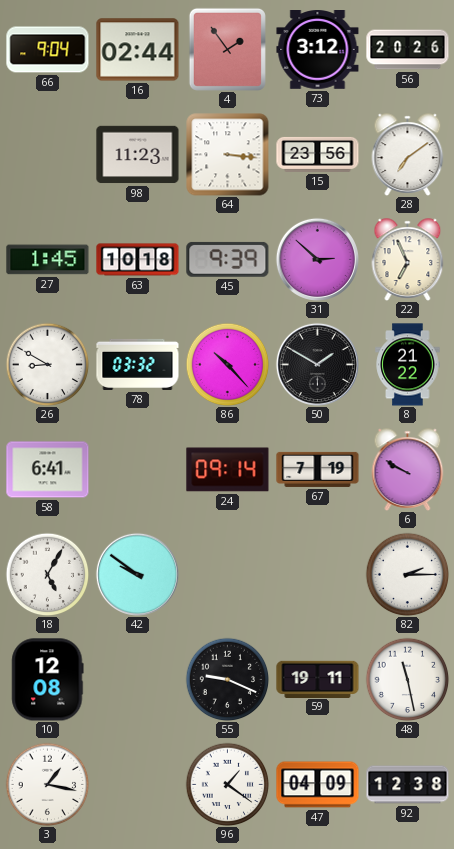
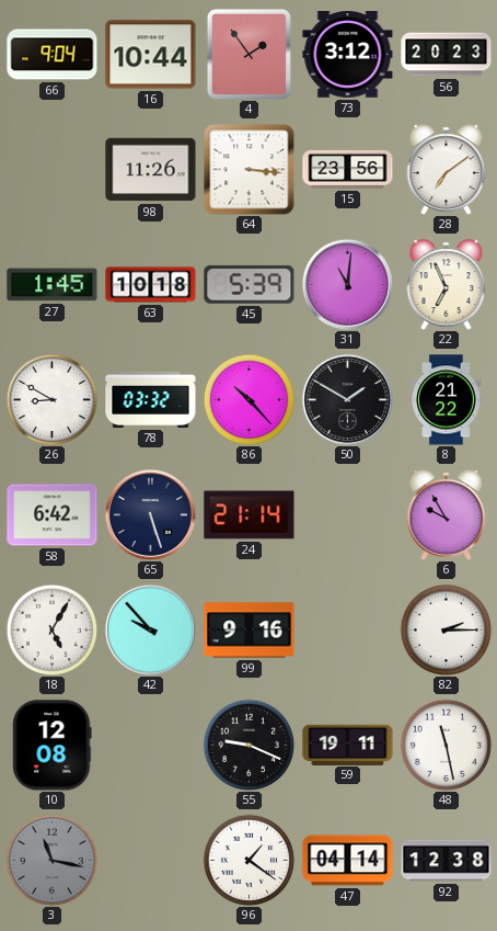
16: 02:44 -> 10:44
56: 20:26 -> 20:23
98: 11:23 -> 11:26
45: 9:39 -> 5:39
31: 2:52 -> 11:01
58: 6:41 -> 6:42
65: none -> 5:27
24: 09:14 -> 21:14
67: 7:19 -> none
6: 9:50 -> 9:55
42: 9:51 -> 9:53
99: none -> 9:16
3: 1:17 -> 11:17
3 dial: white -> grey
47: 04:09 -> 04:14
